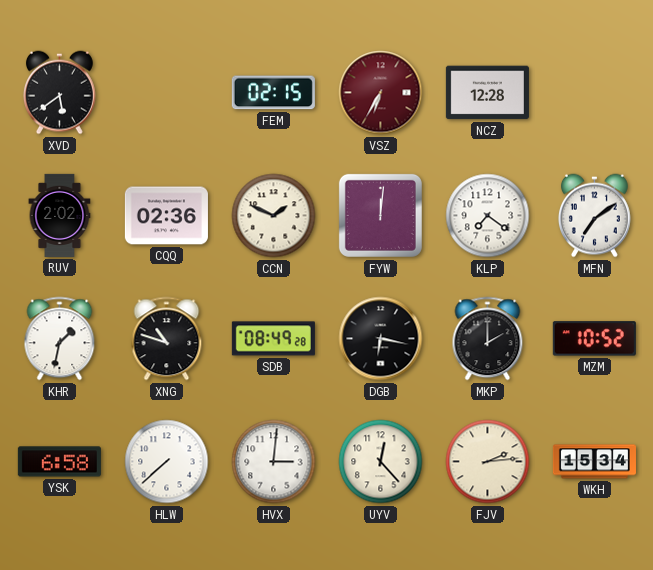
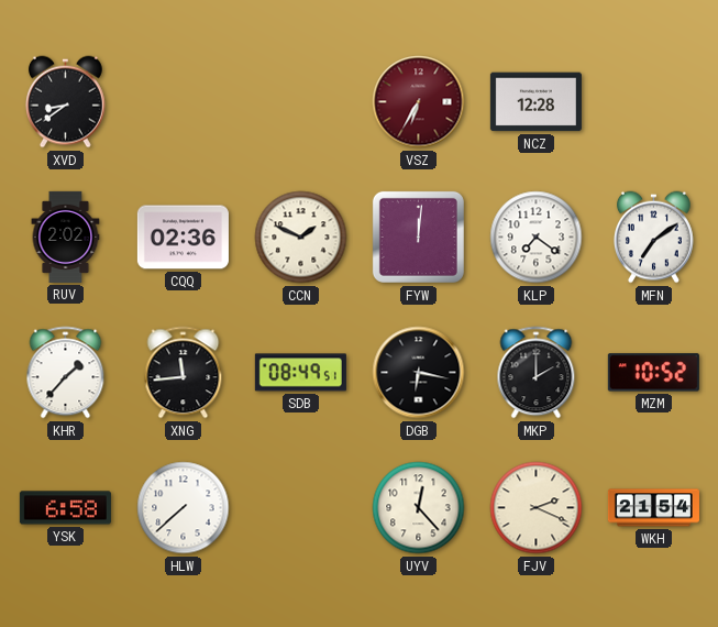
XVD: 5:39 -> 8:39
FEM: 02:15 -> none
KHR: 1:32 -> 1:37
XNG: 10:48 -> 11:44
SDB: 08:49:28 -> 08:49:51
HVX: 3:01 -> none
FJV: 2:14 -> 2:19
WKH: 15:34 -> 21:54
